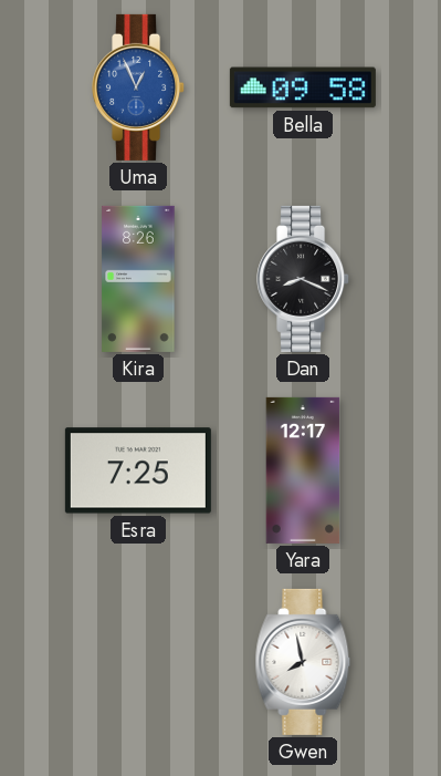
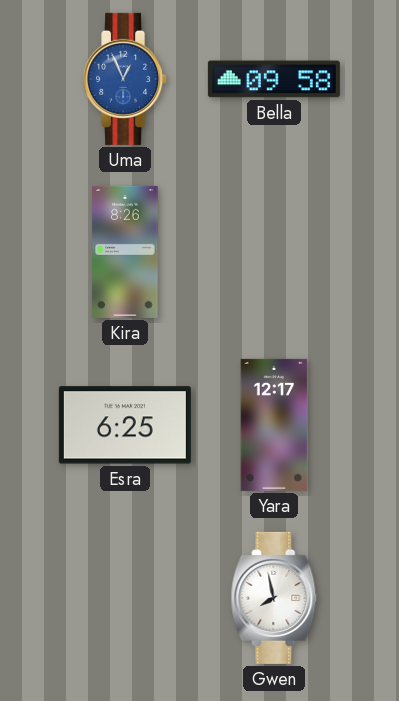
Dan: 8:19 -> none
Esra: 7:25 -> 6:25
